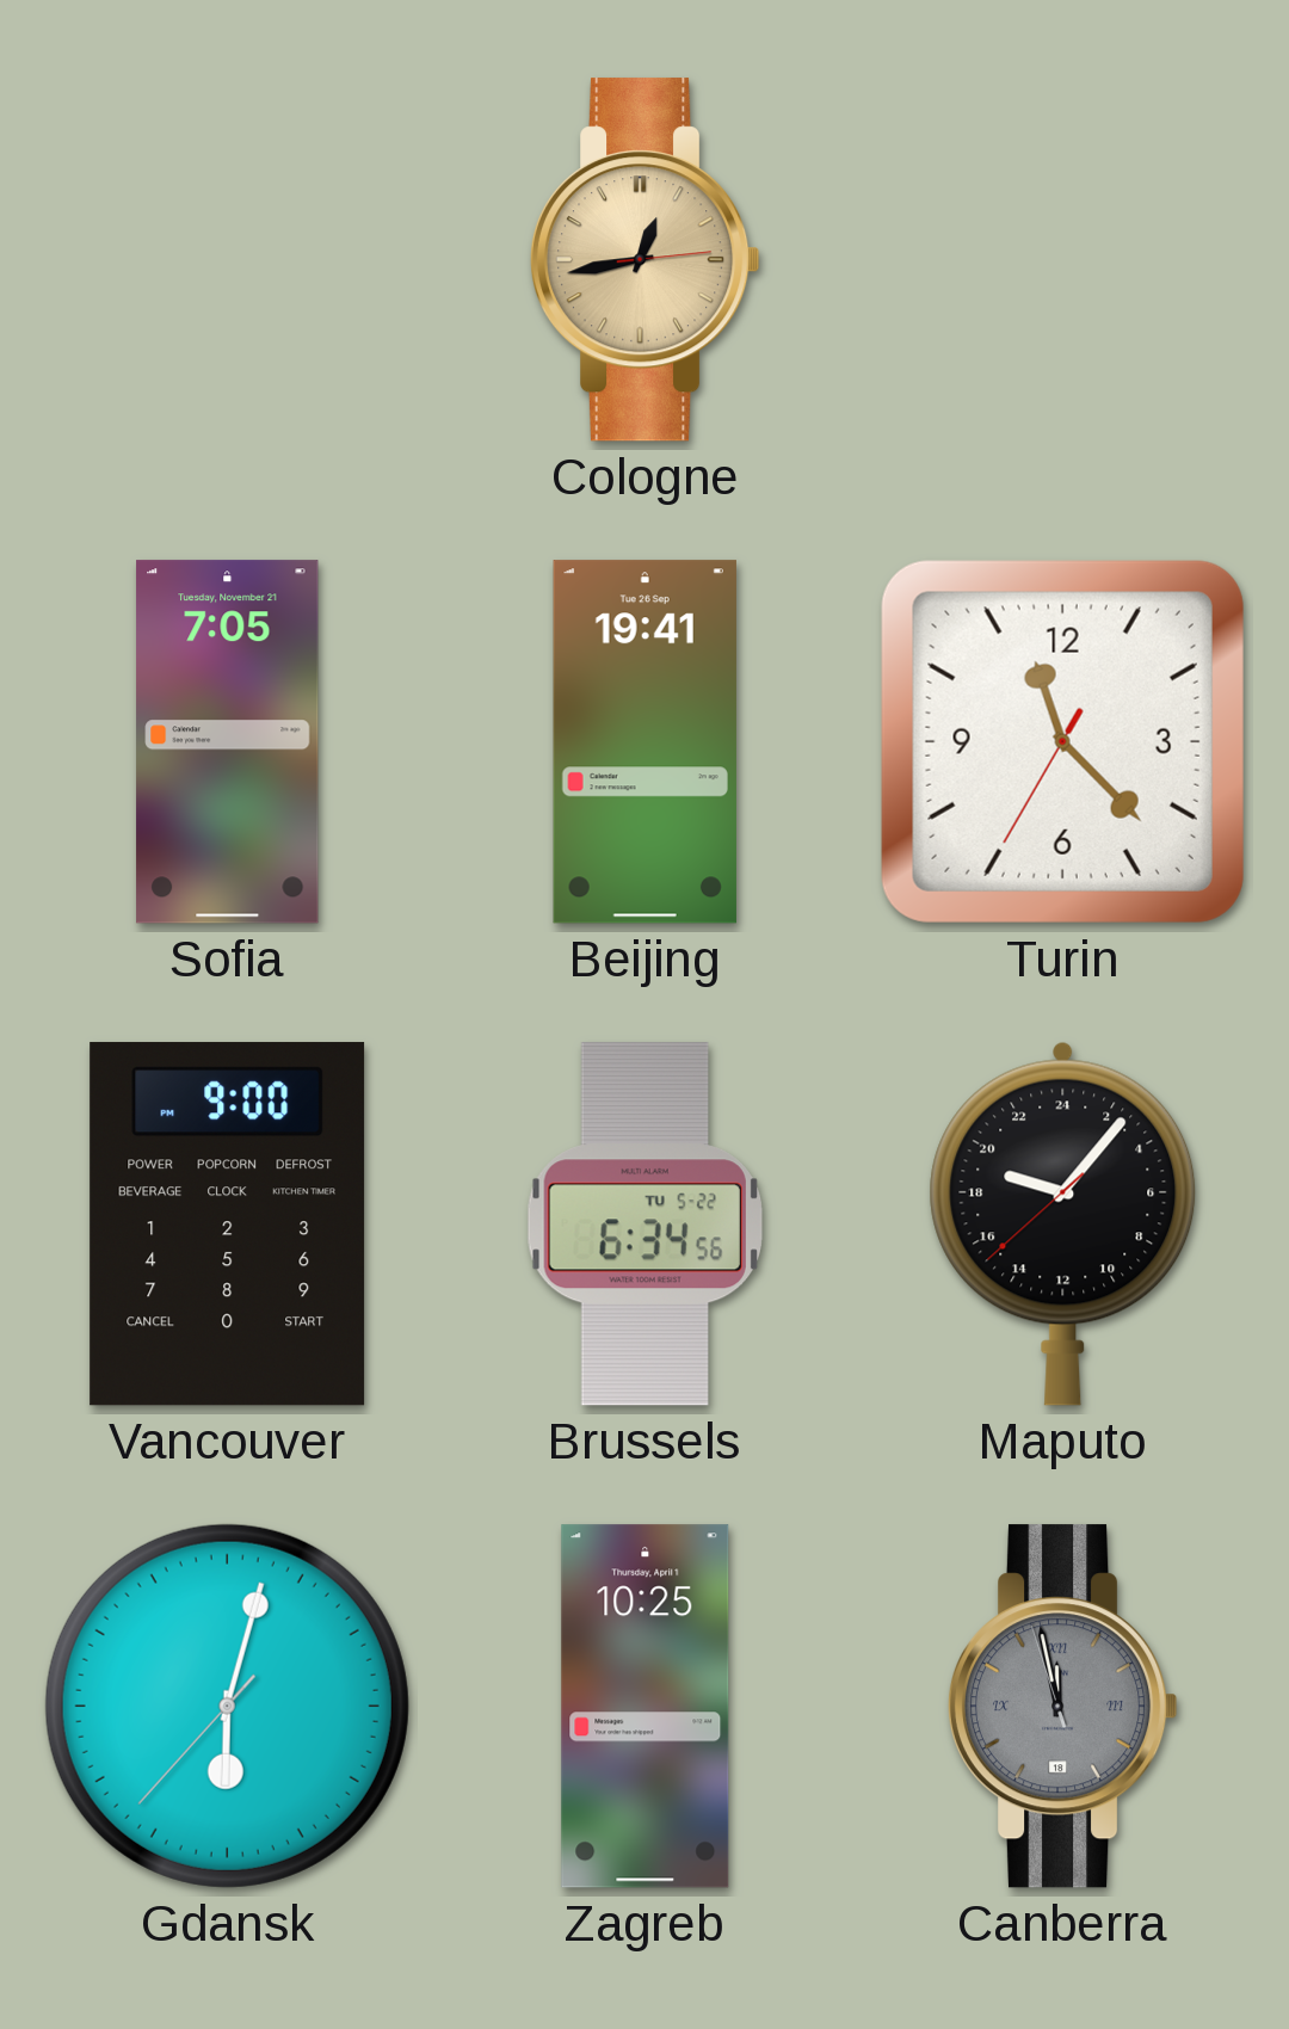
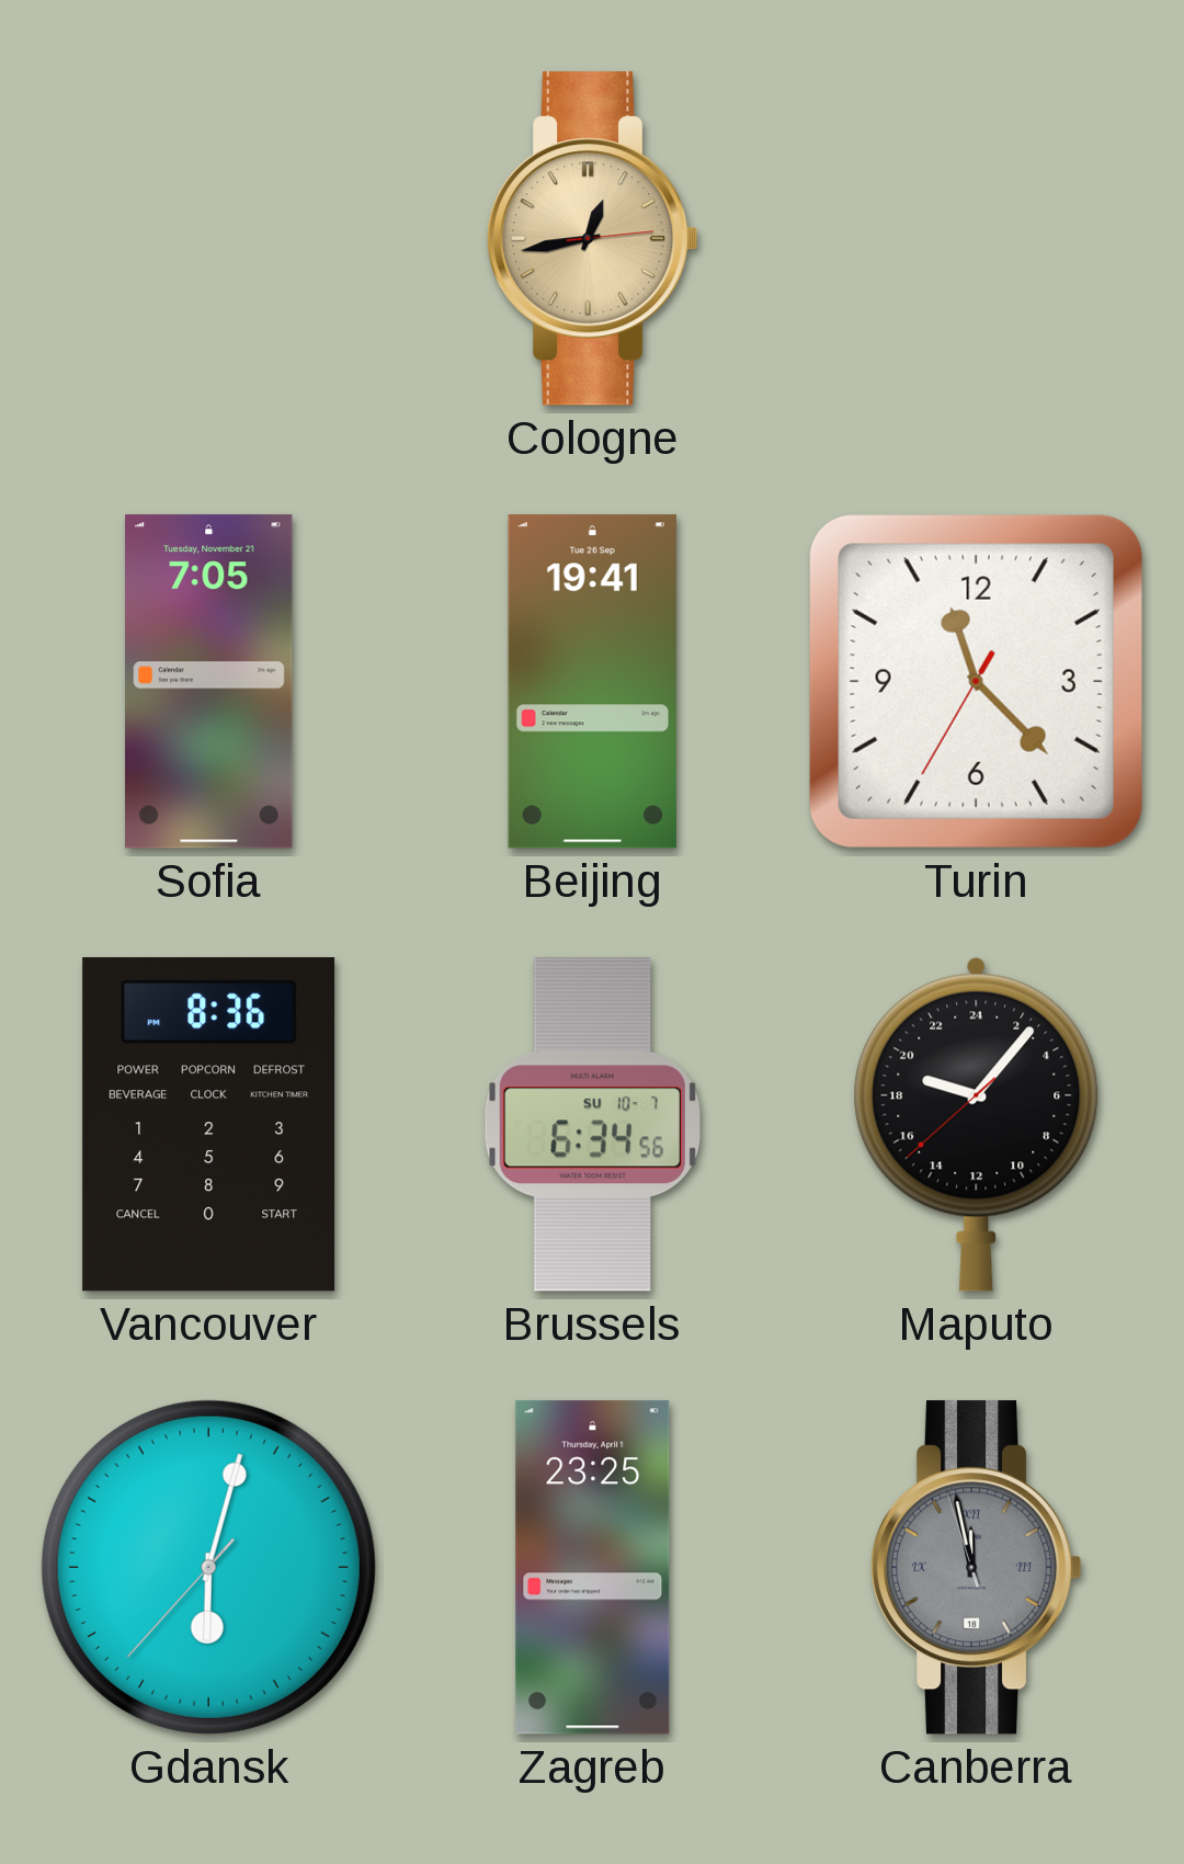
Vancouver: 9:00 -> 8:36
Brussels date: TU 5-22 -> SU 10-7
Zagreb: 10:25 -> 23:25
